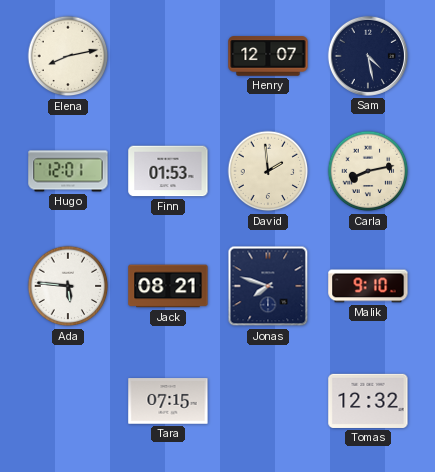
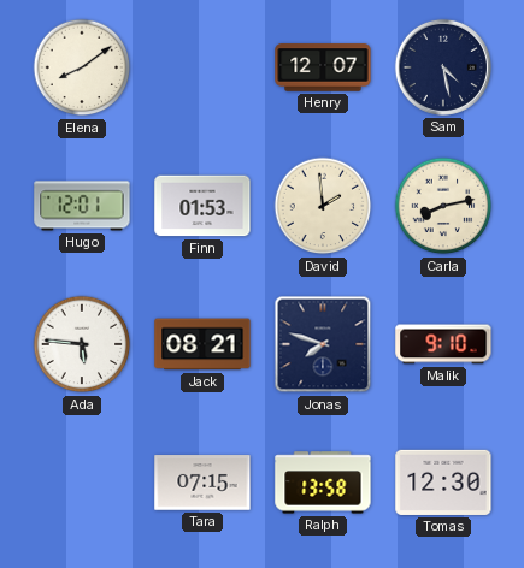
Elena: 8:13 -> 8:09
Ralph: none -> 13:58
Tomas: 12:32 -> 12:30
